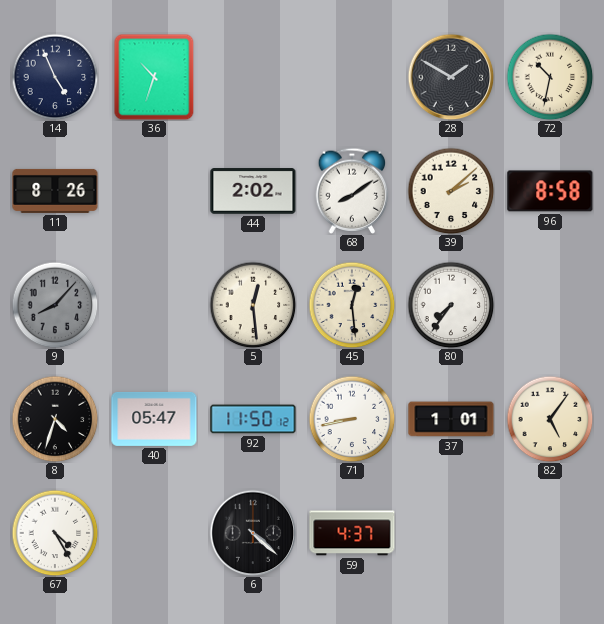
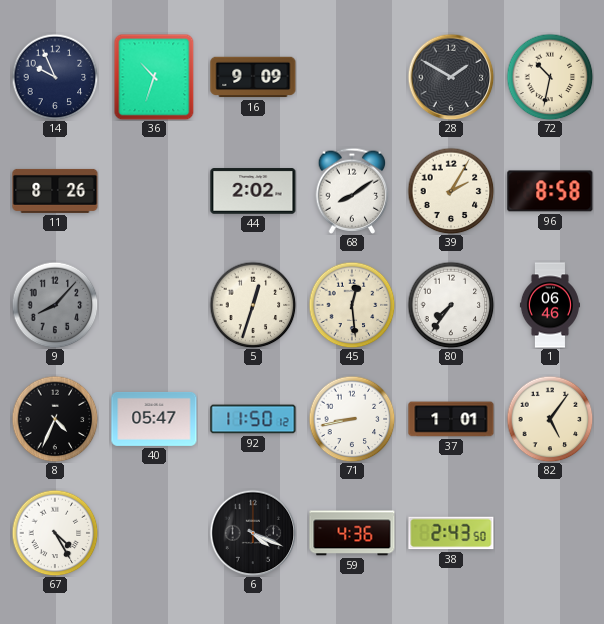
14: 4:56 -> 9:56
16: none -> 9:09
39: 2:08 -> 2:05
5: 12:29 -> 12:33
1: none -> 06:46
8: 4:33 -> 4:34
6: 4:22 -> 4:19
59: 4:37 -> 4:36
38: none -> 2:43
